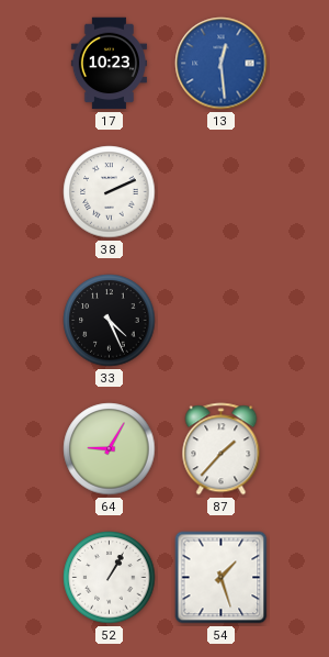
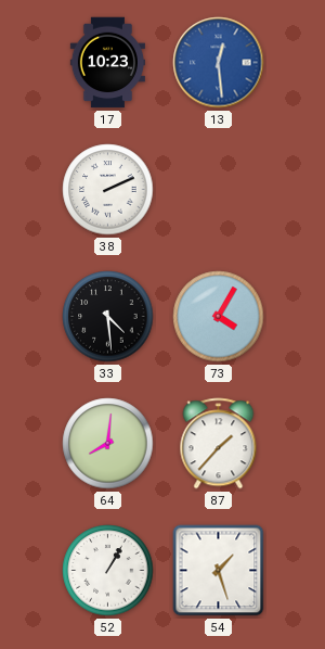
33: 4:26 -> 4:29
73: none -> 4:05
64: 9:05 -> 8:01
